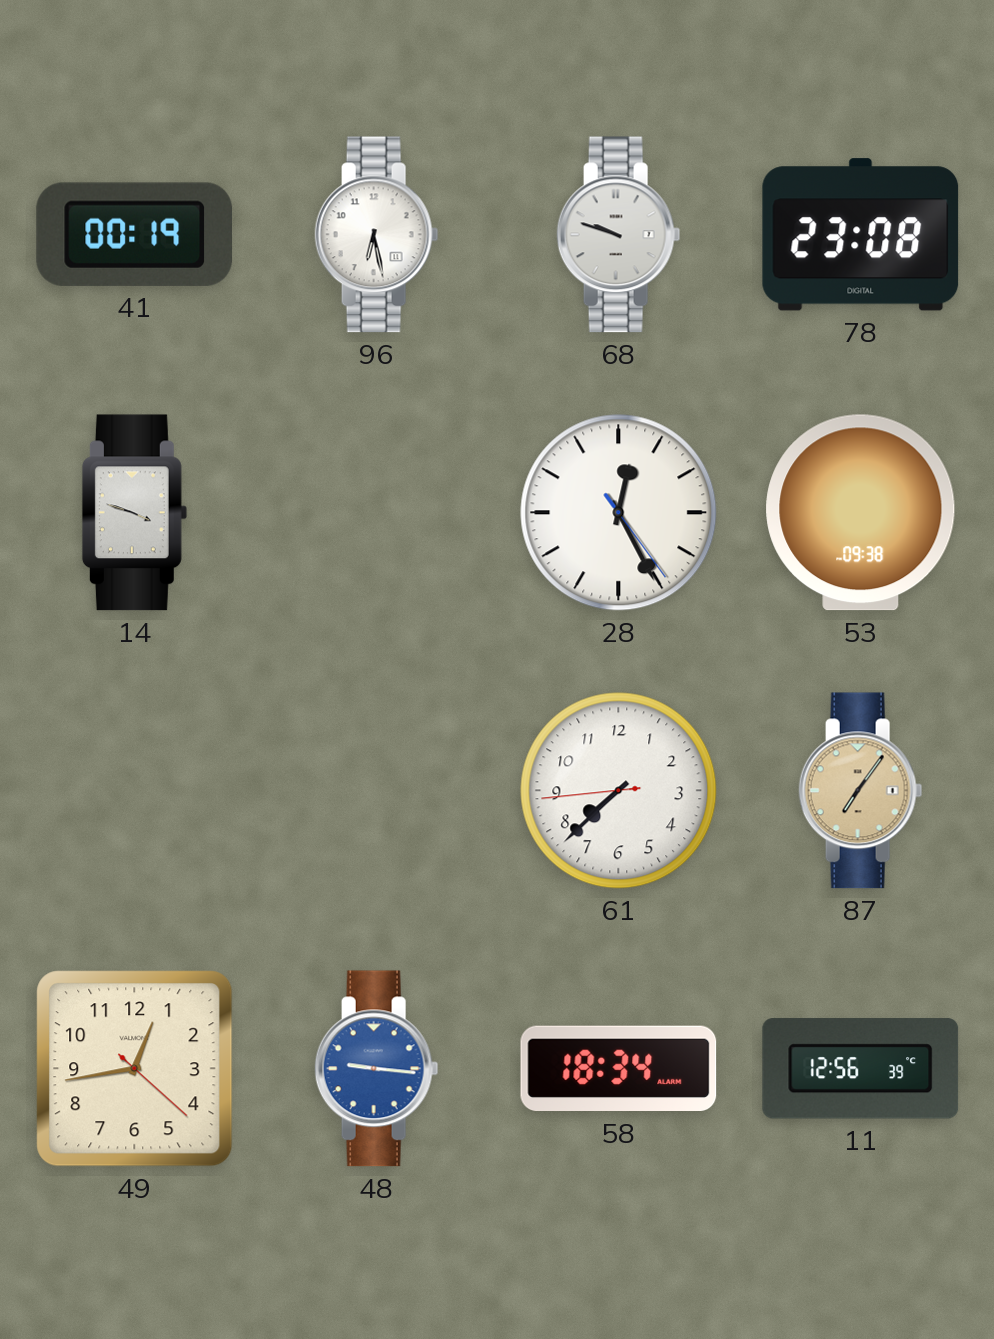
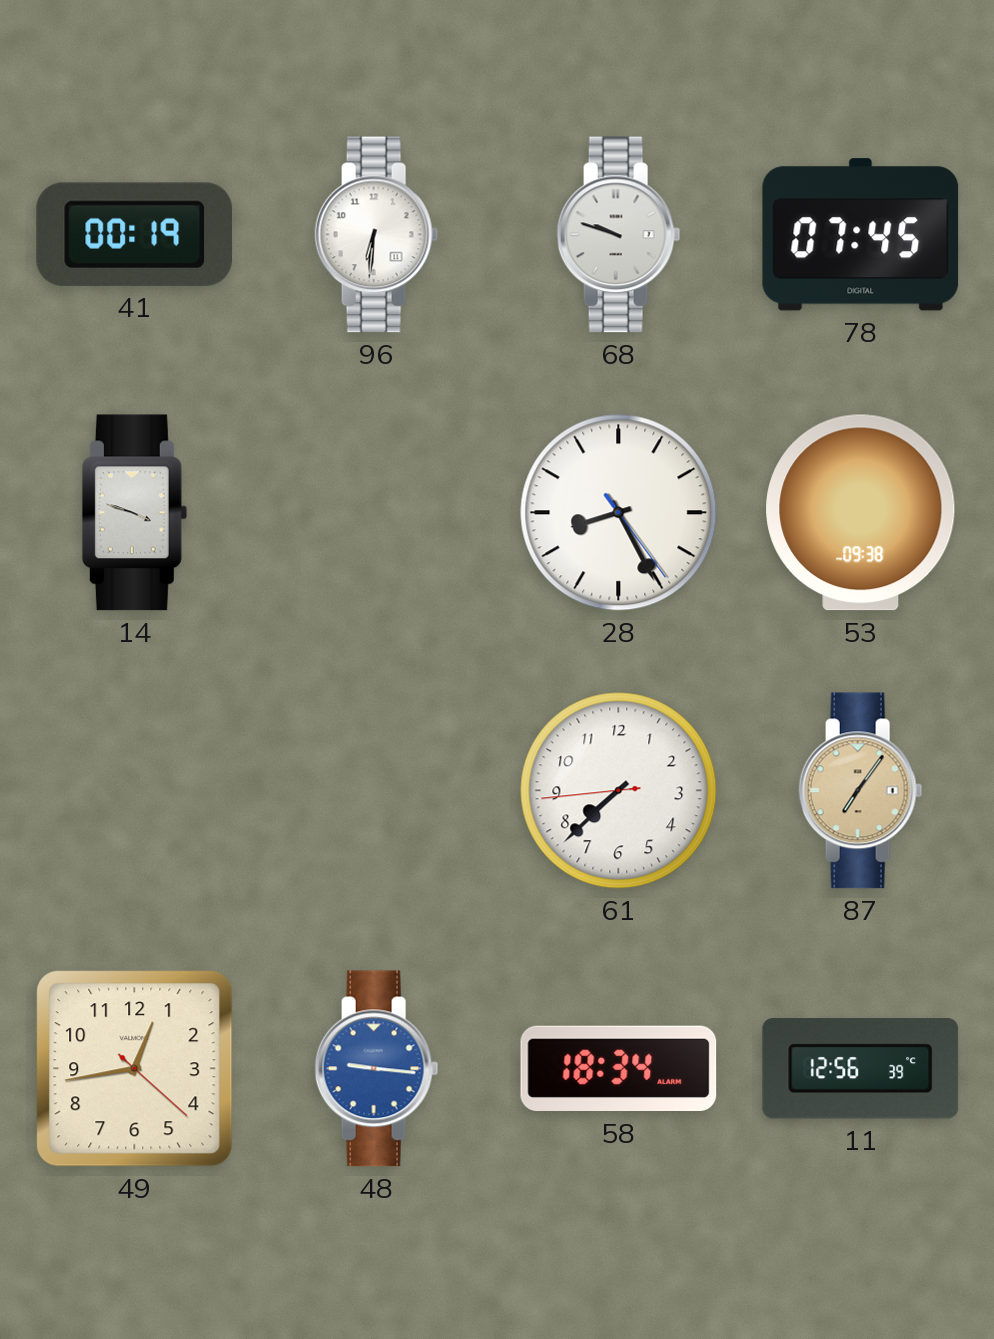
96: 6:28 -> 6:31
78: 23:08 -> 07:45
28: 12:25 -> 8:25
